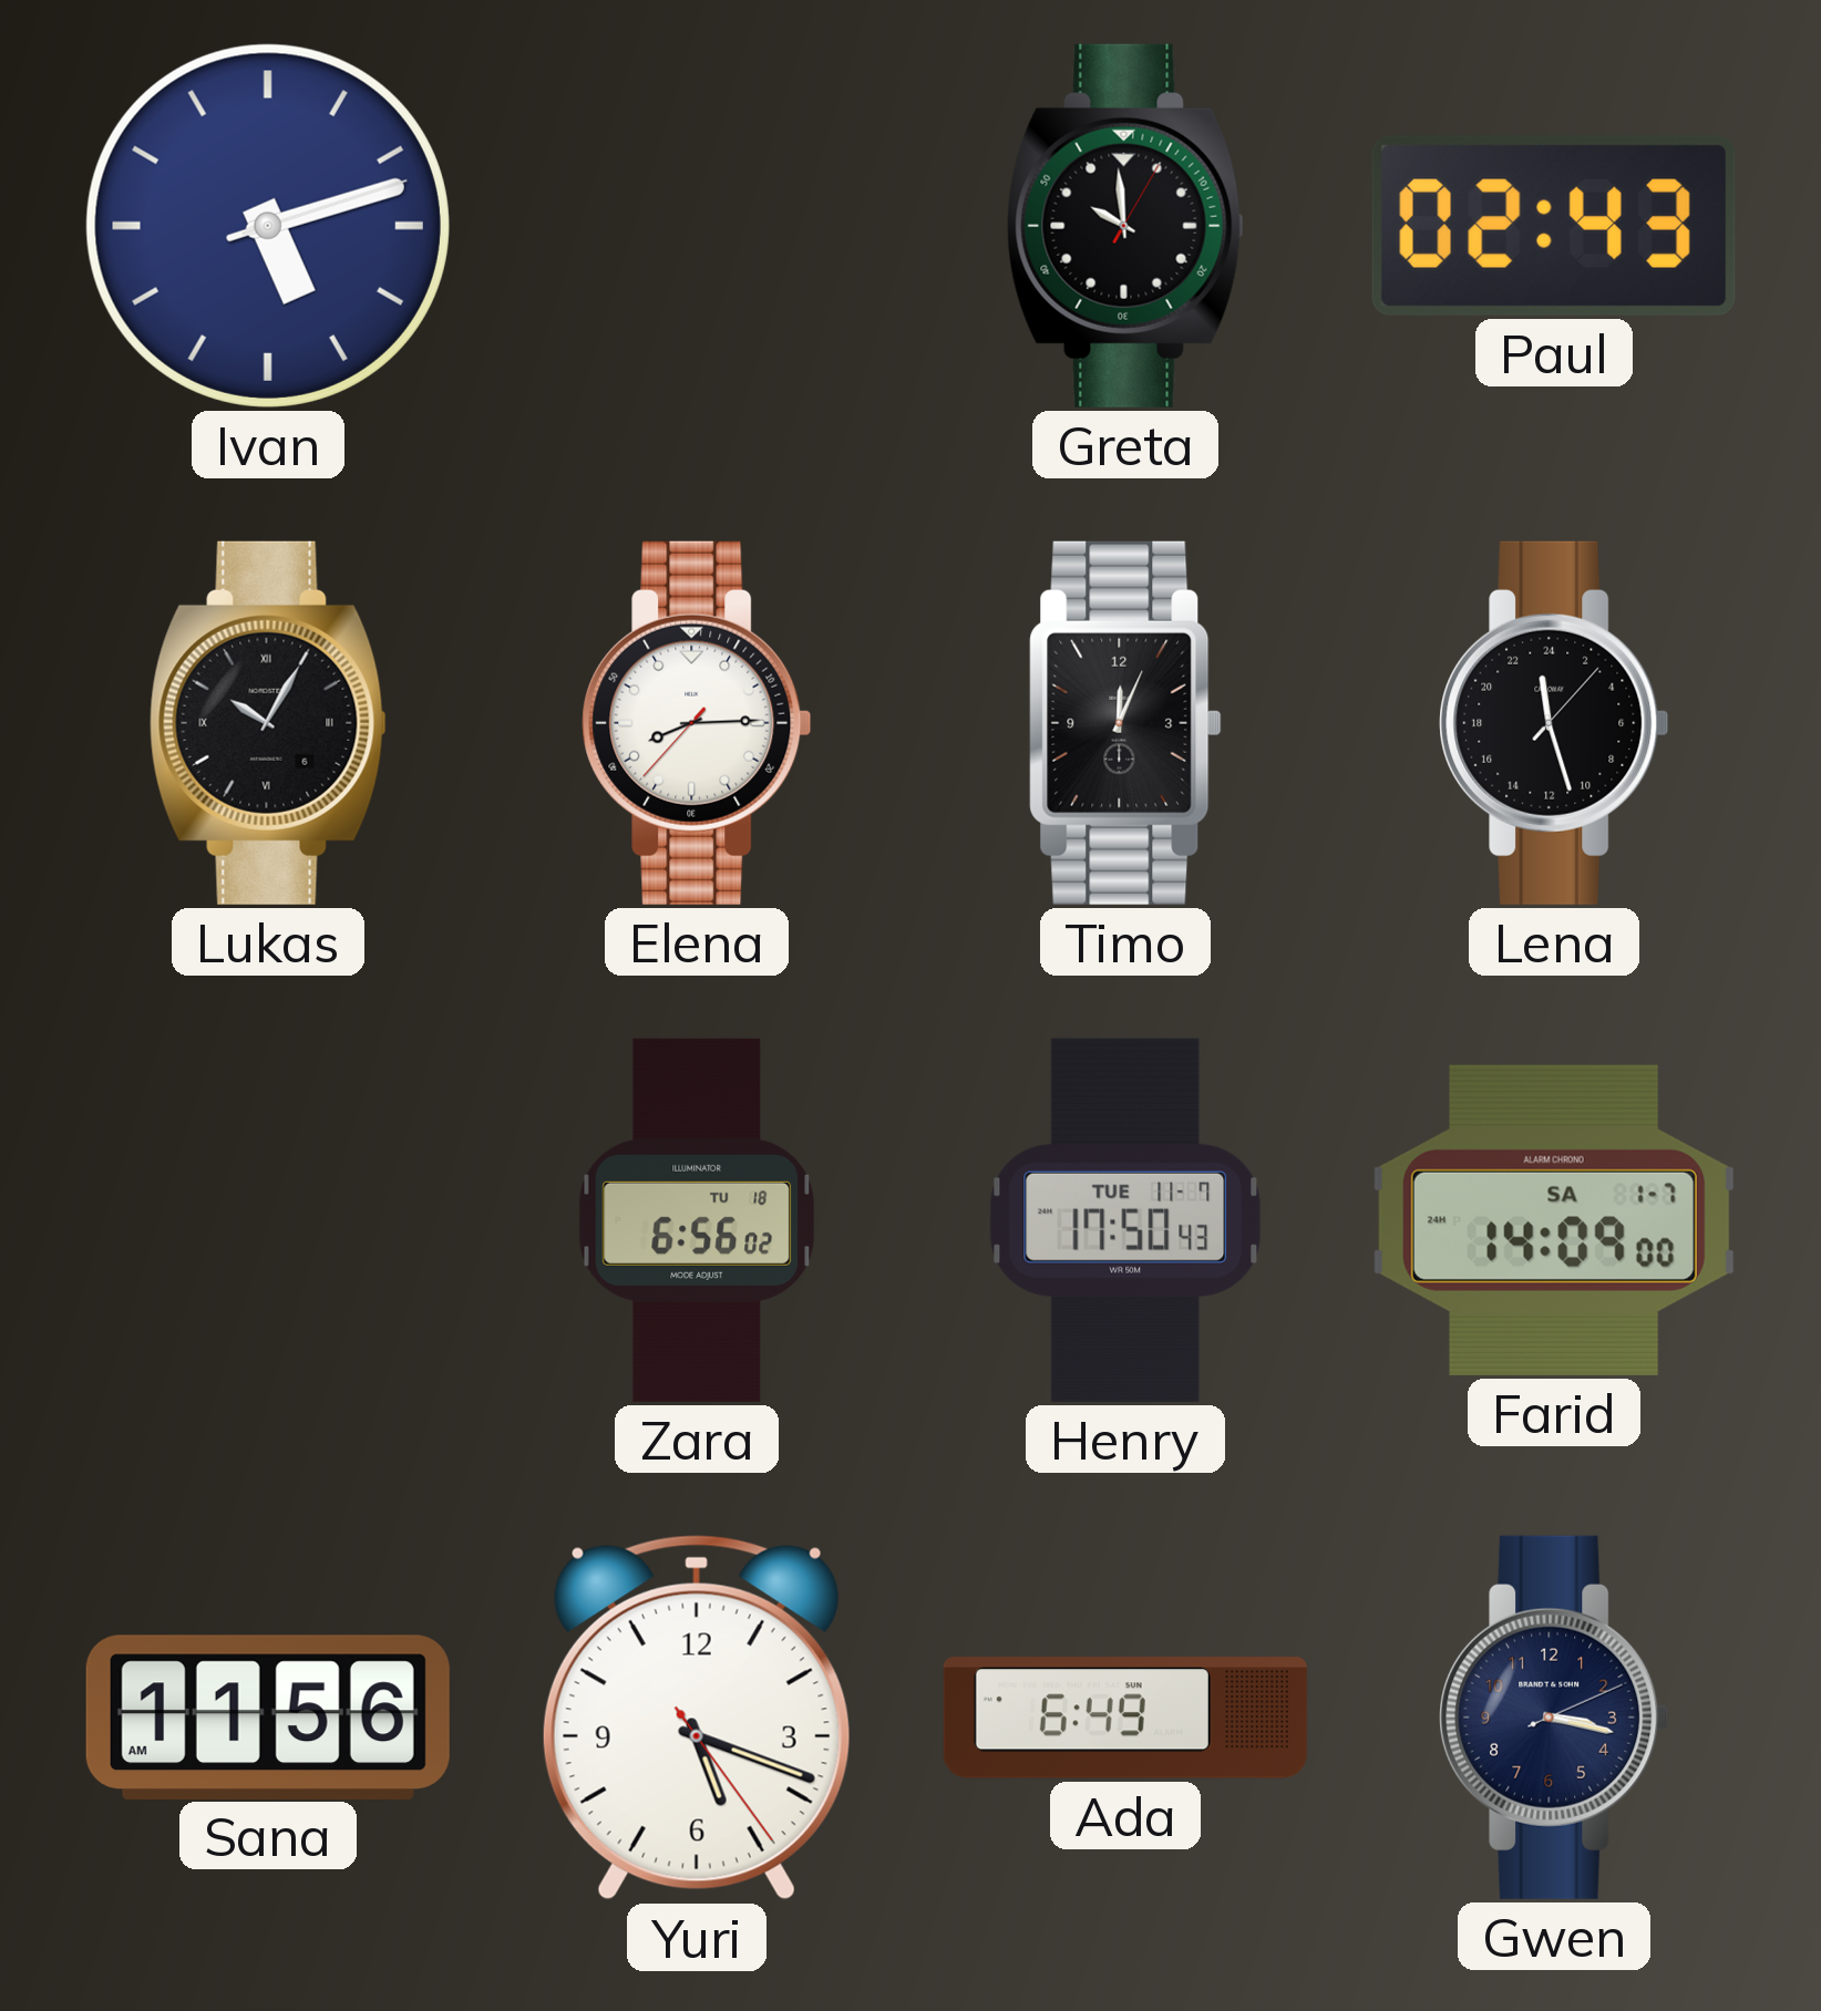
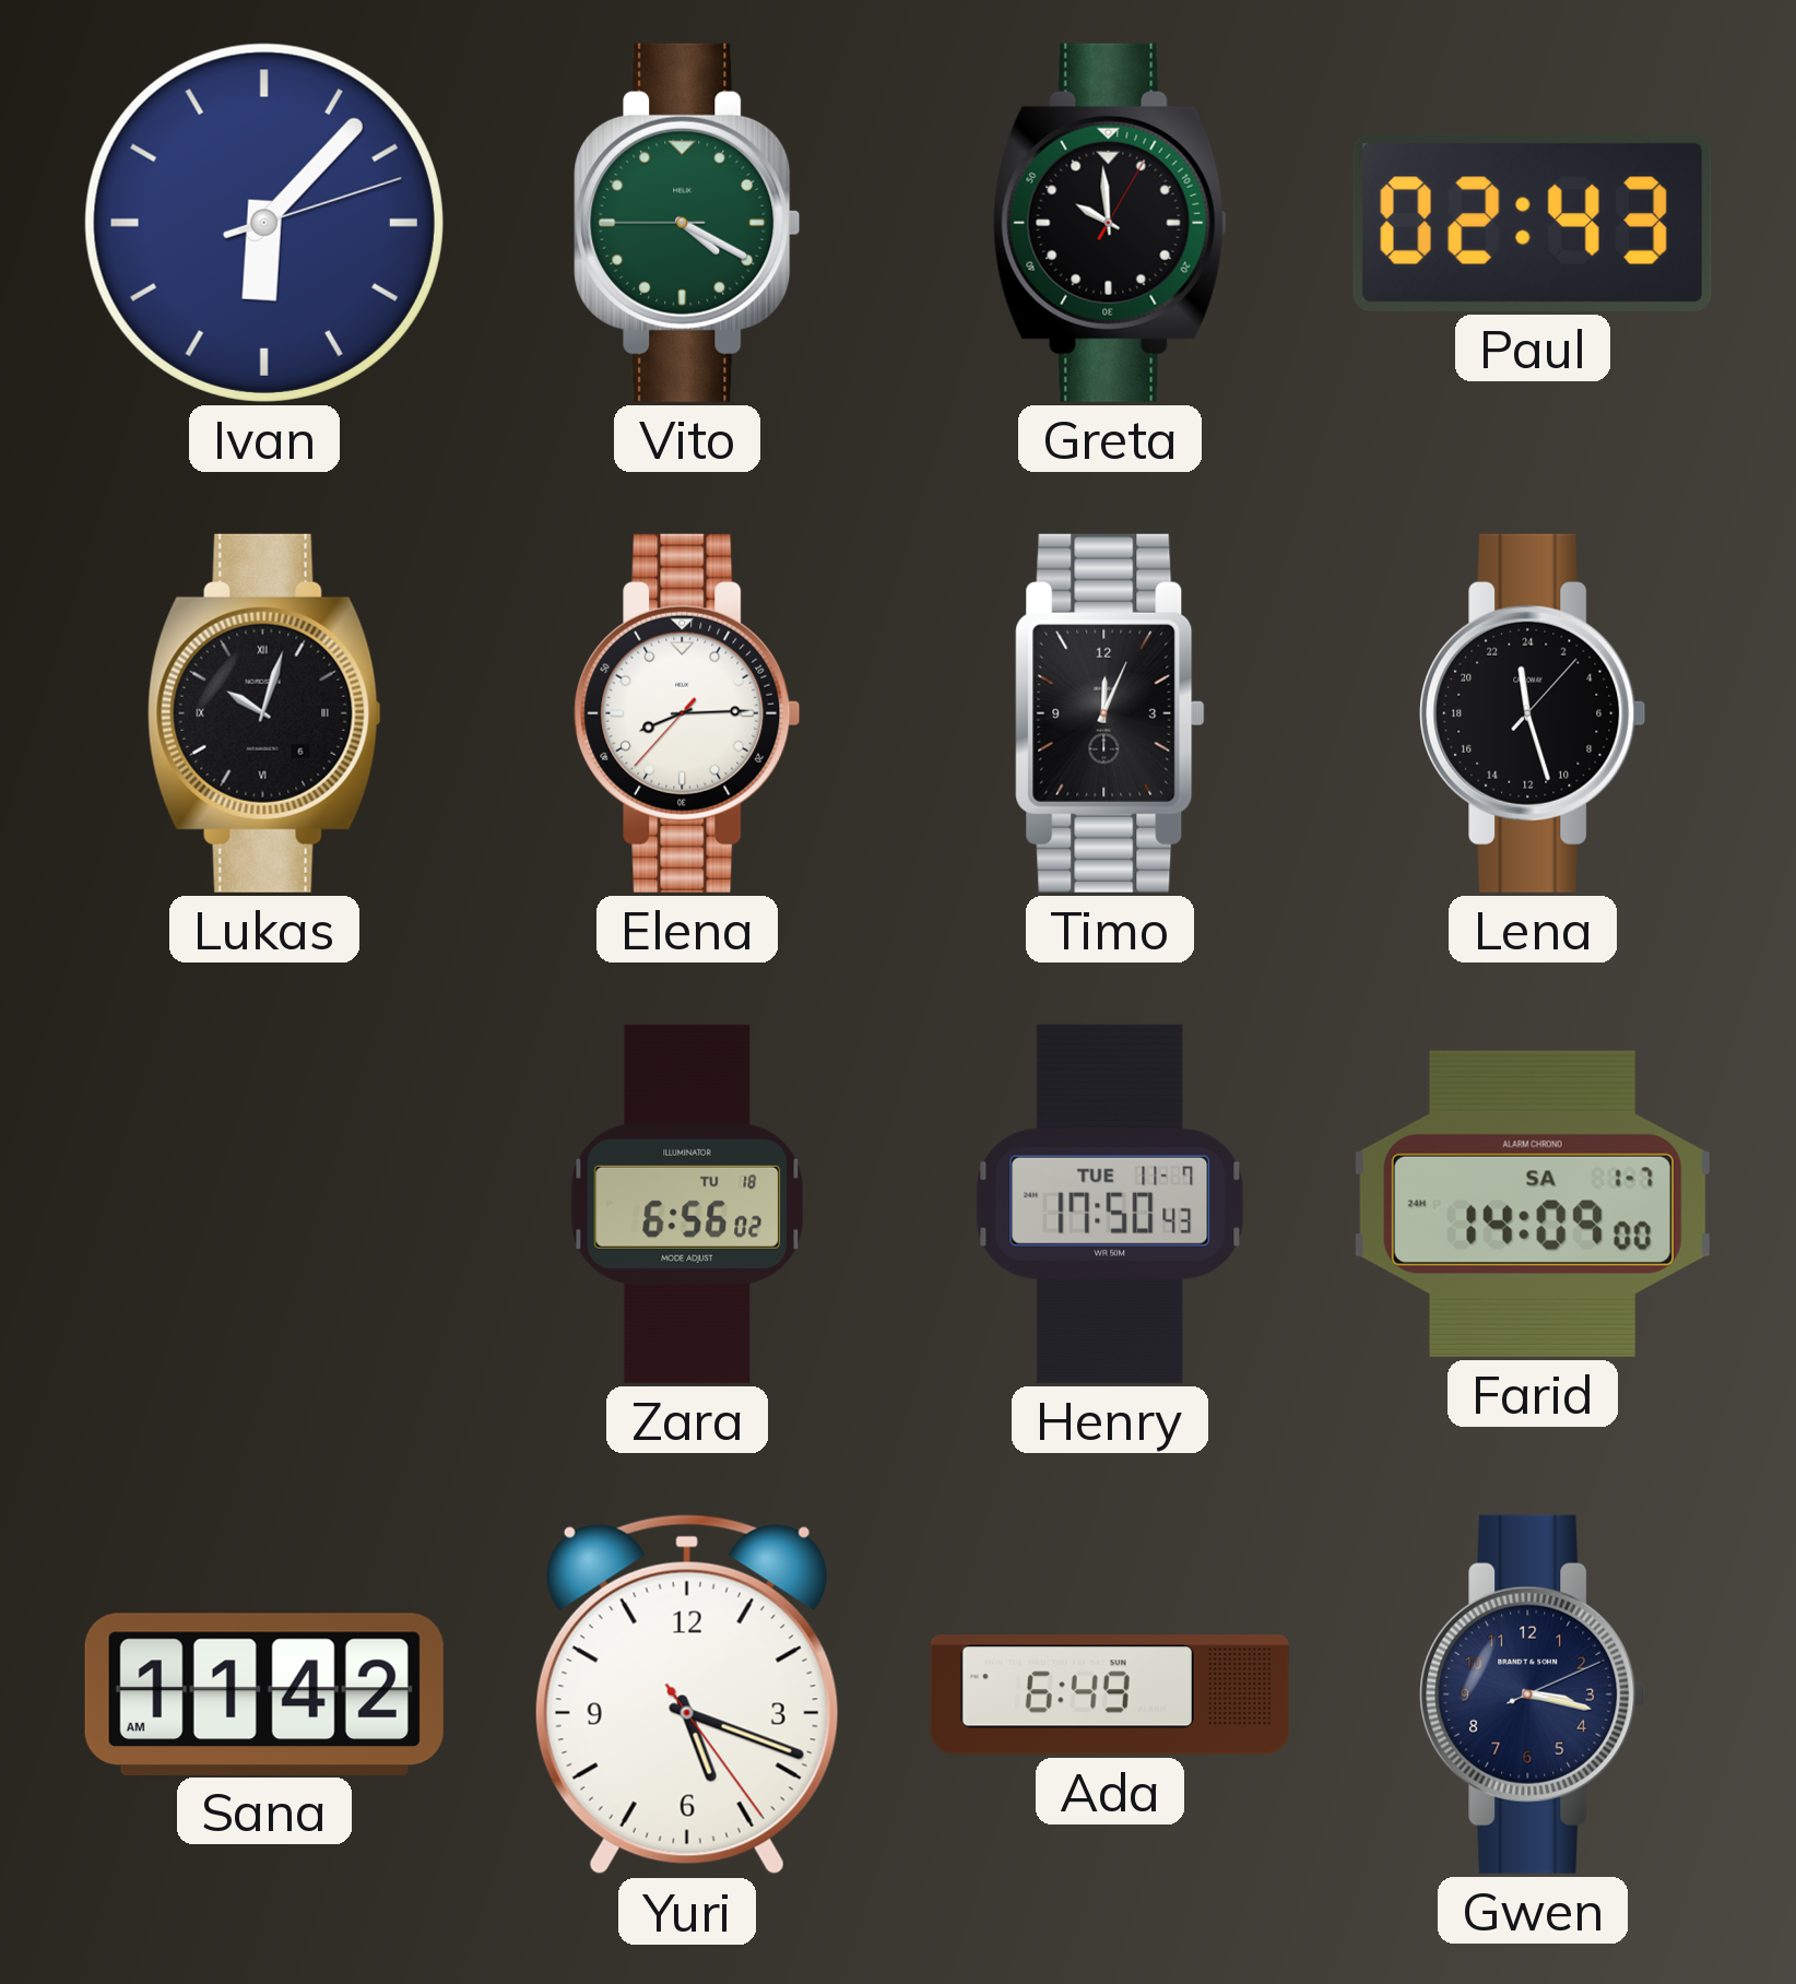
Ivan: 5:12 -> 6:07
Vito: none -> 4:19
Lukas: 10:05 -> 10:03
Sana: 11:56 -> 11:42
